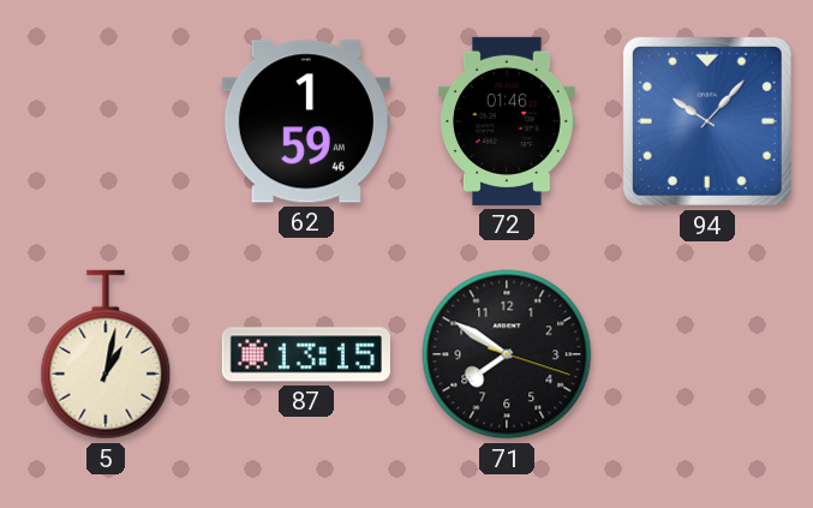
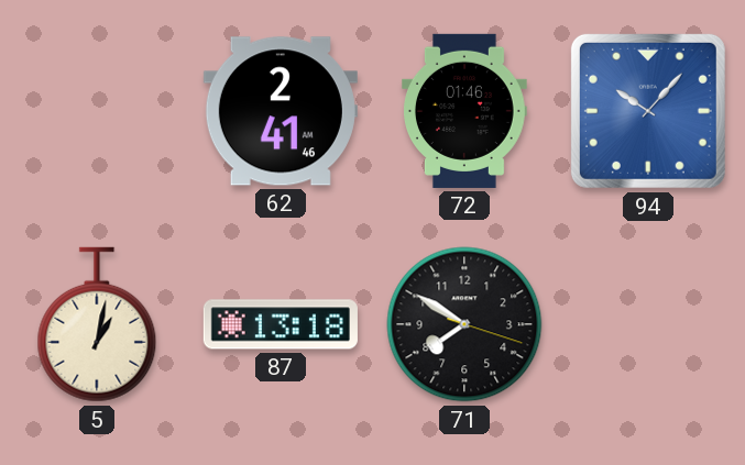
62: 1:59 -> 2:41
87: 13:15 -> 13:18
